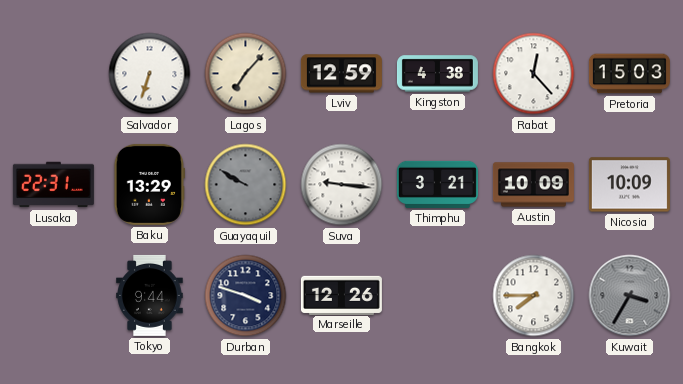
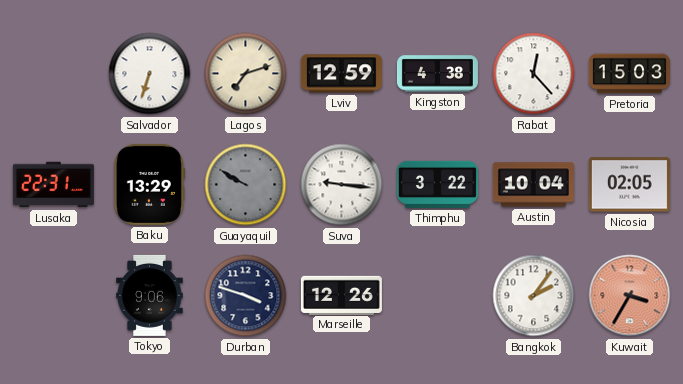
Lagos: 7:07 -> 7:12
Thimphu: 3:21 -> 3:22
Austin: 10:09 -> 10:04
Nicosia: 10:09 -> 02:05
Tokyo: 9:44 -> 9:06
Bangkok: 7:45 -> 2:06
Kuwait dial: grey -> salmon
